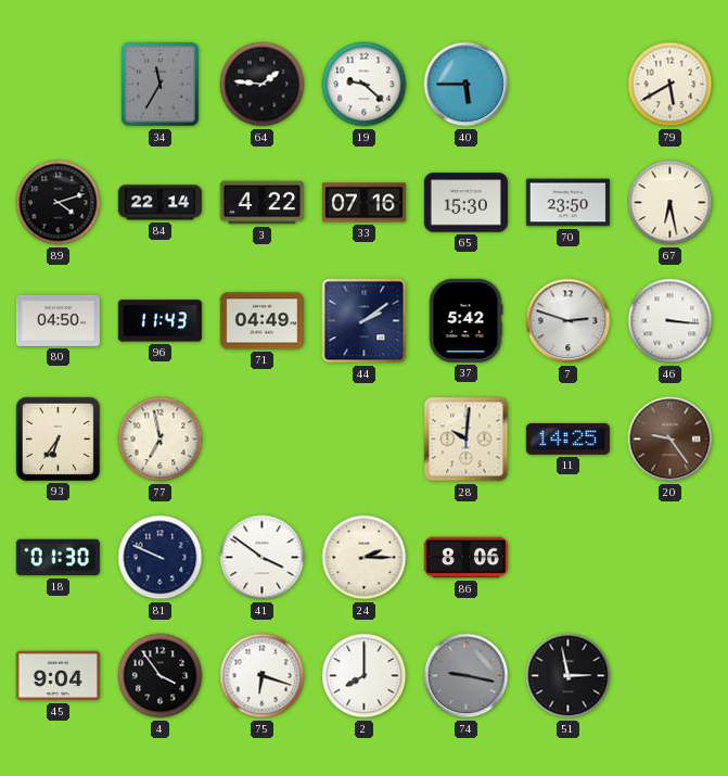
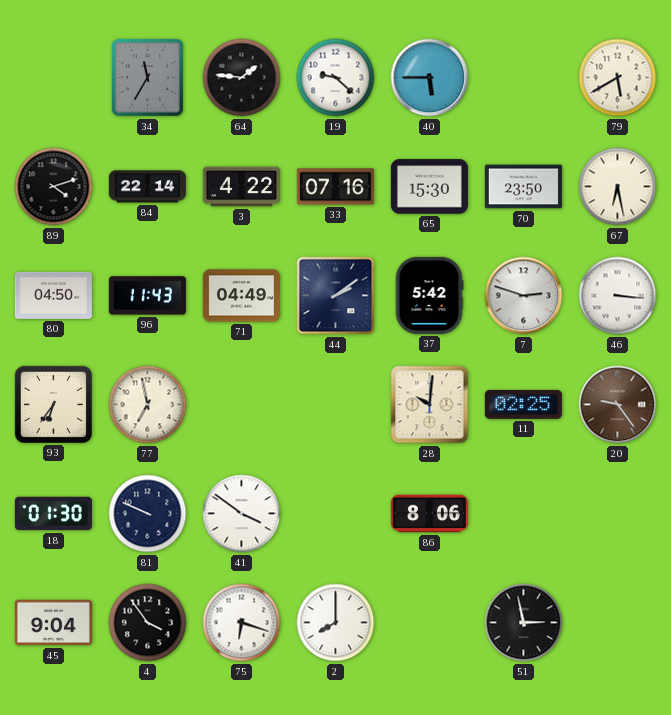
11: 14:25 -> 02:25
24: 2:15 -> none
74: 9:17 -> none
